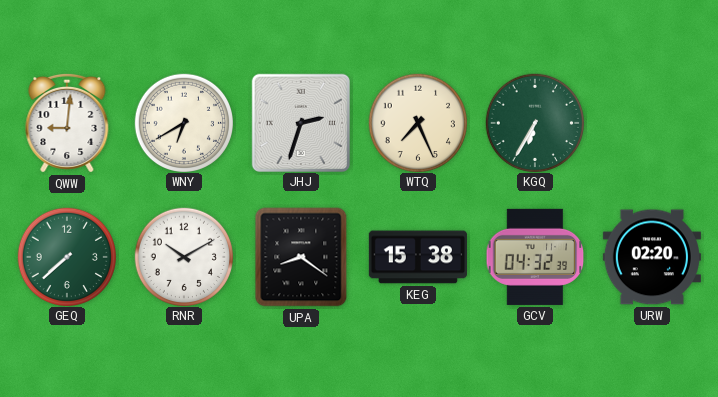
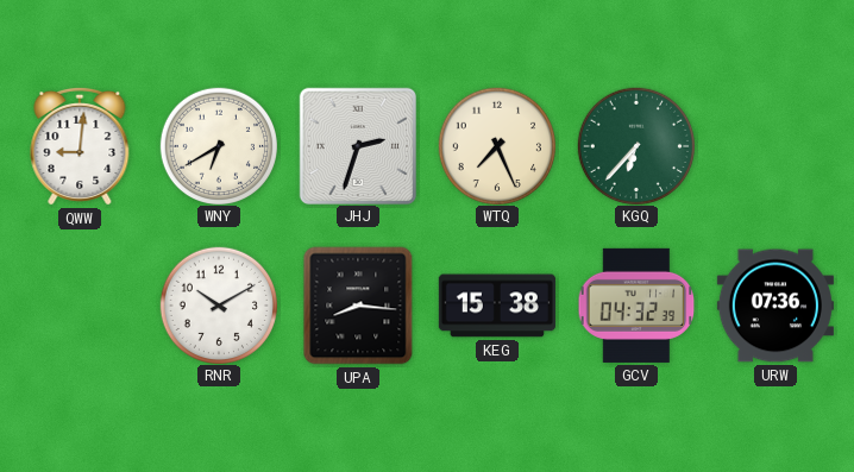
KGQ: 6:35 -> 6:37
GEQ: 7:38 -> none
UPA: 8:21 -> 8:16
URW: 02:20 -> 07:36
